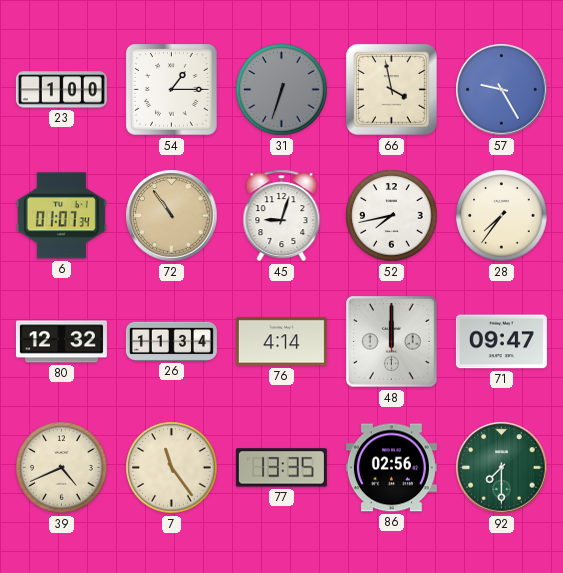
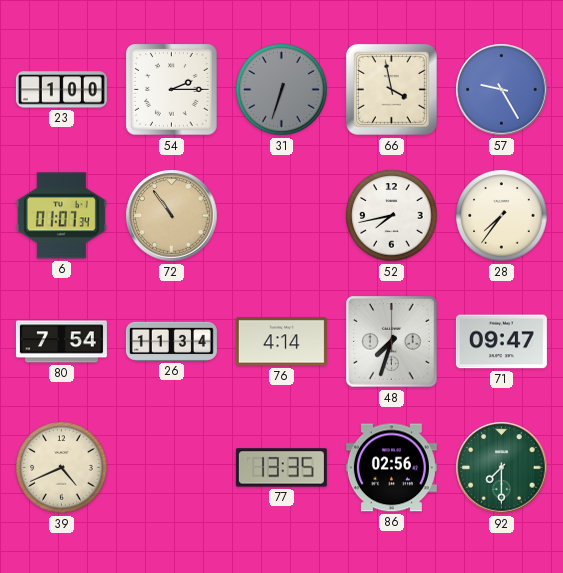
54: 1:15 -> 2:15
45: 9:03 -> none
80: 12:32 -> 7:54
48: 12:00 -> 7:33
7: 11:24 -> none
